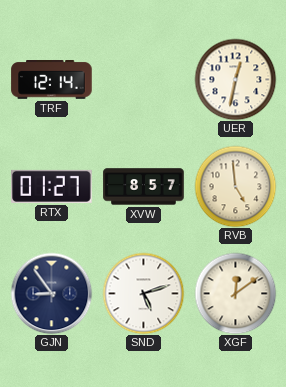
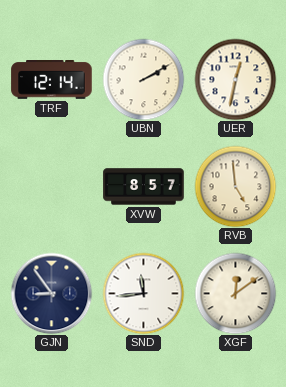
UBN: none -> 2:10
RTX: 01:27 -> none
SND: 5:12 -> 11:44
